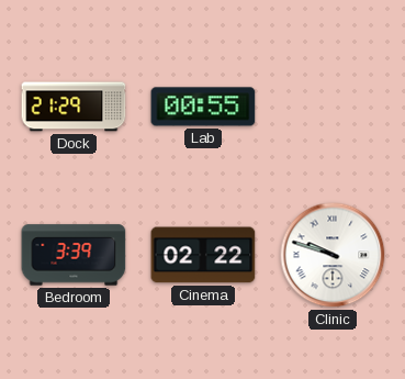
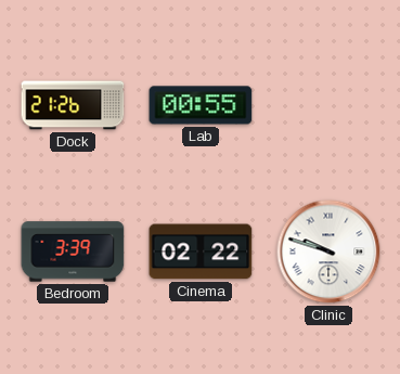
Dock: 21:29 -> 21:26
